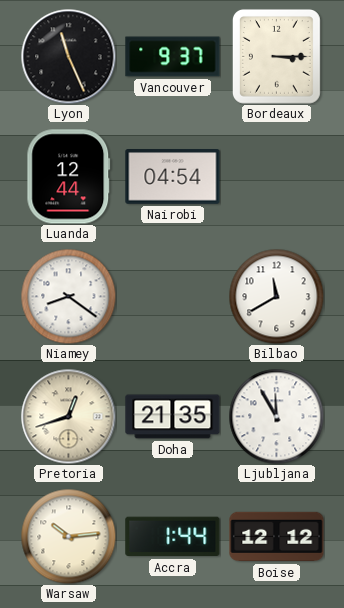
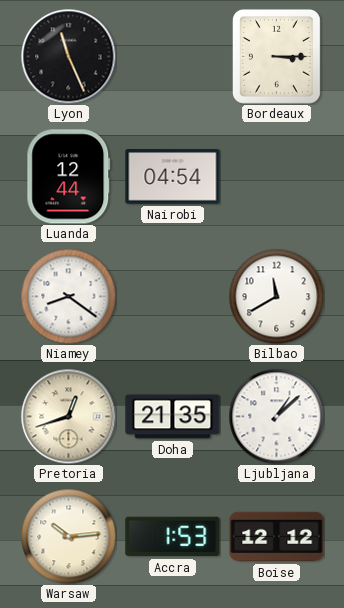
Vancouver: 9:37 -> none
Ljubljana: 11:55 -> 1:08
Accra: 1:44 -> 1:53
